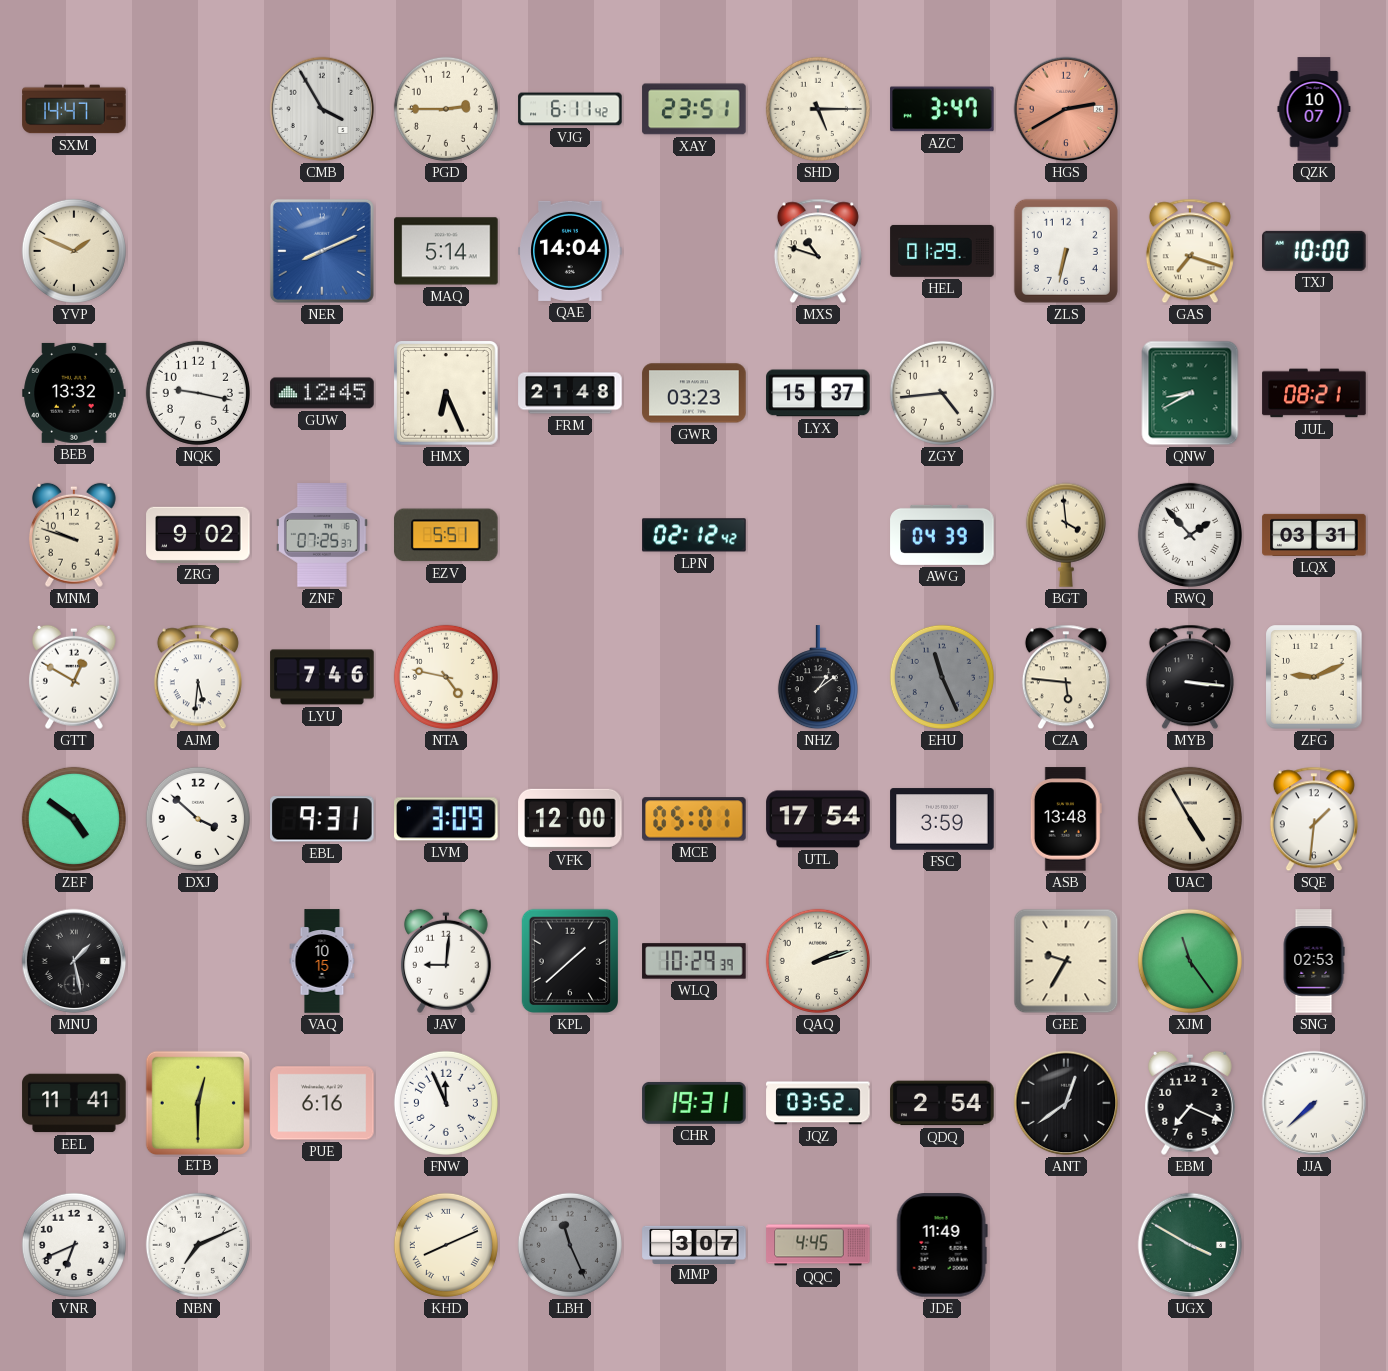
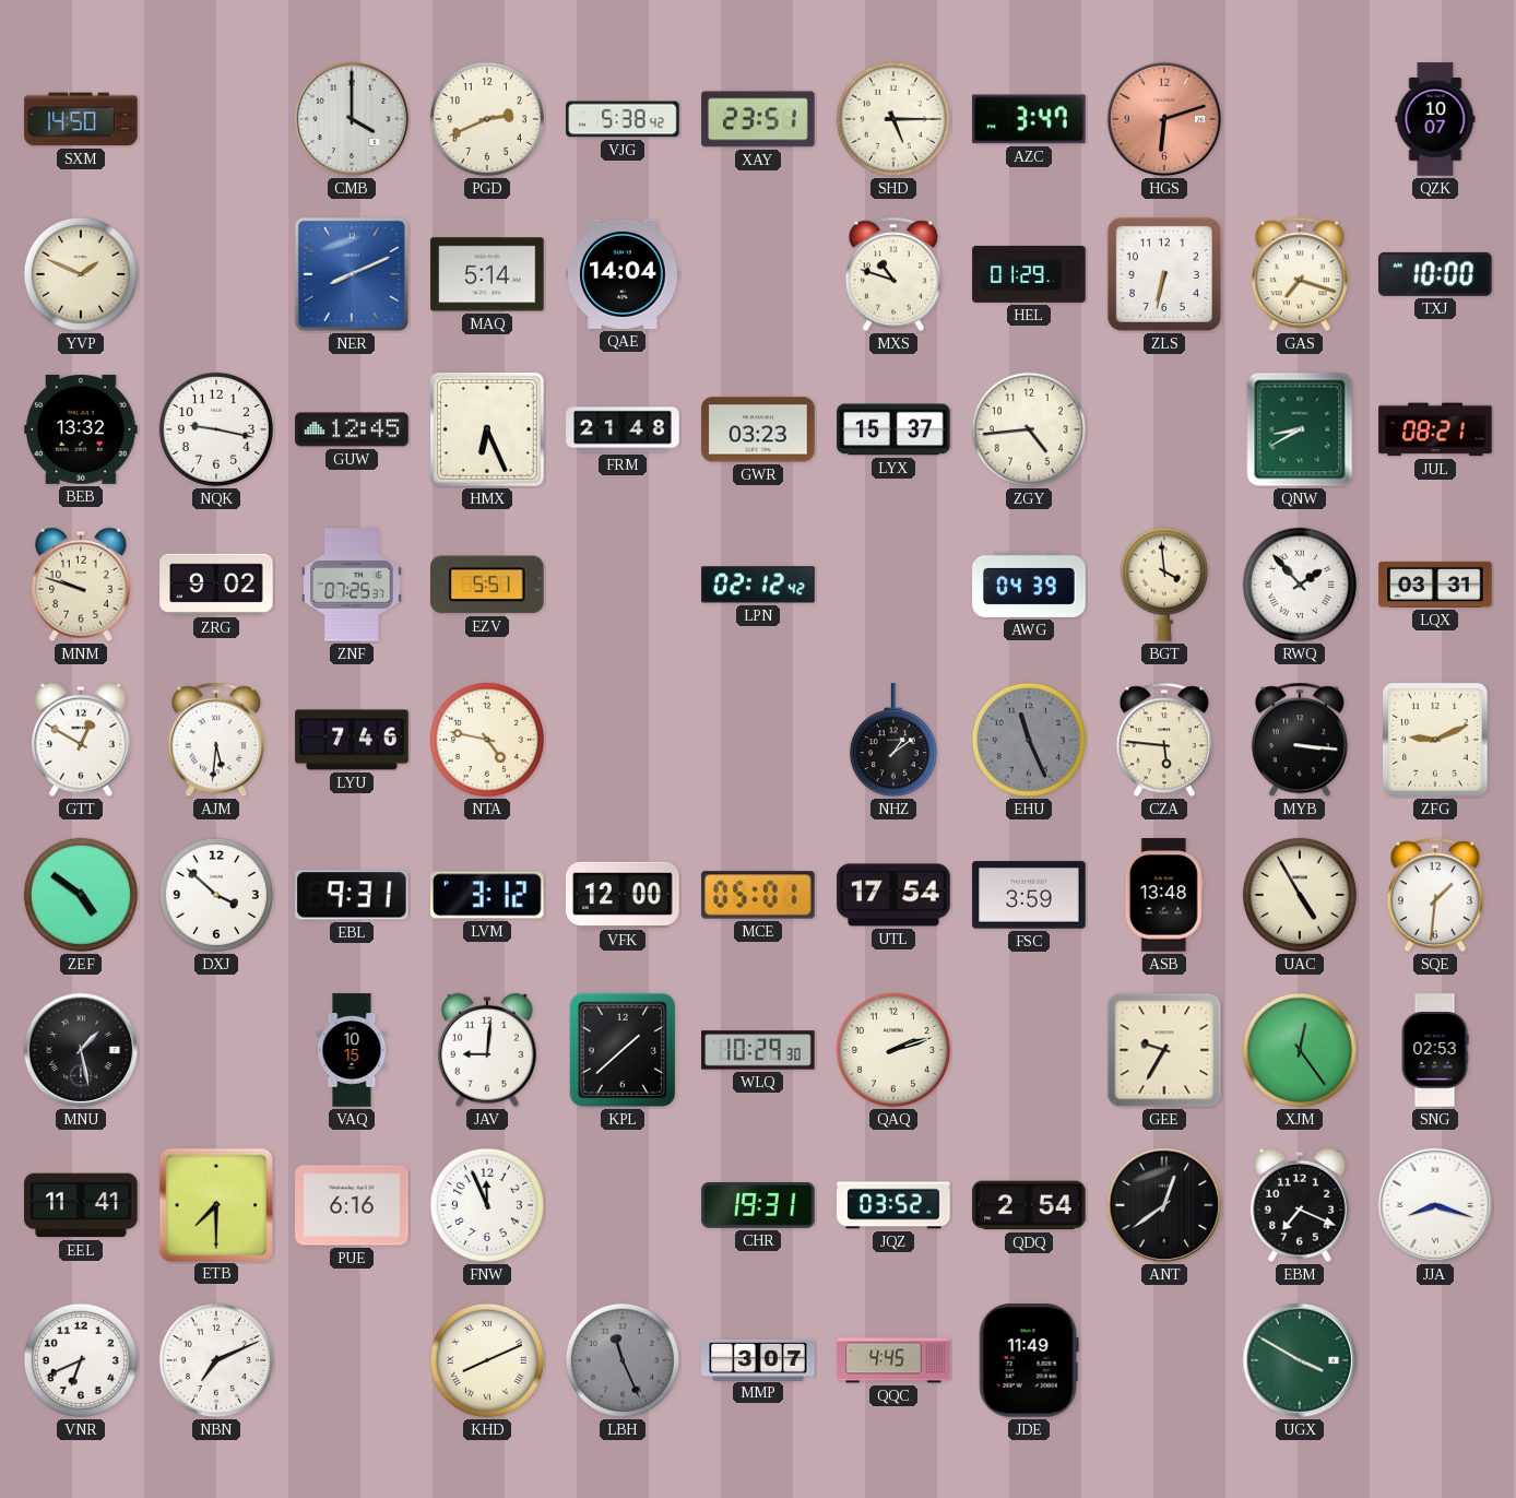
SXM: 14:47 -> 14:50
CMB: 3:55 -> 4:00
PGD: 2:45 -> 2:41
VJG: 6:11 -> 5:38
HGS: 2:40 -> 6:12
LVM: 3:09 -> 3:12
WLQ: 10:29:39 -> 10:29:30
XJM: 11:24 -> 12:24
ETB: 12:30 -> 7:30
JJA: 7:38 -> 8:18
